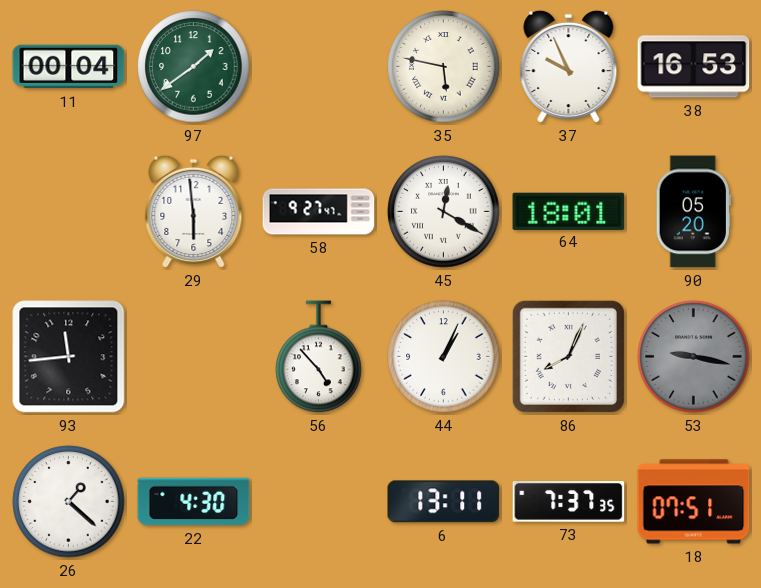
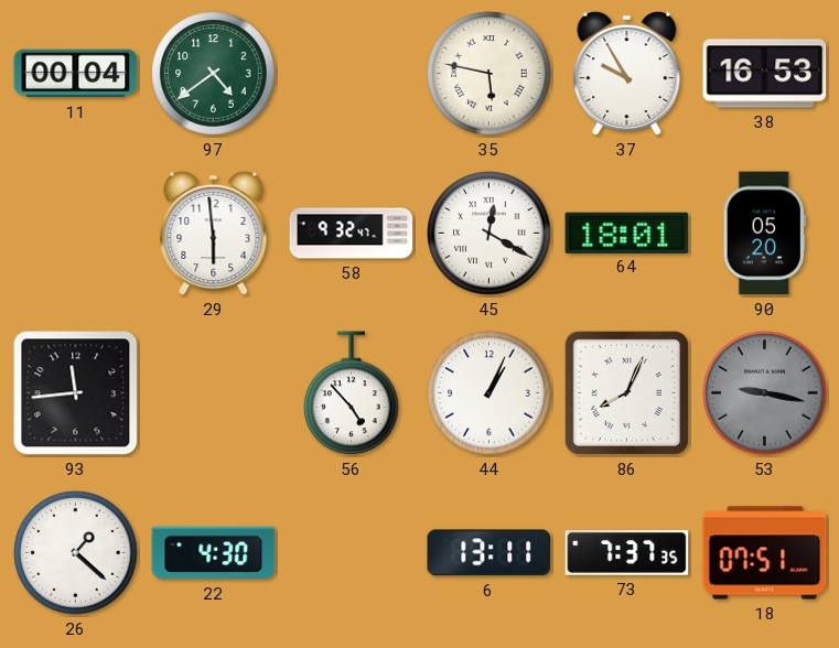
97: 1:39 -> 4:39
37: 9:56 -> 9:55
58: 9:27 -> 9:32
